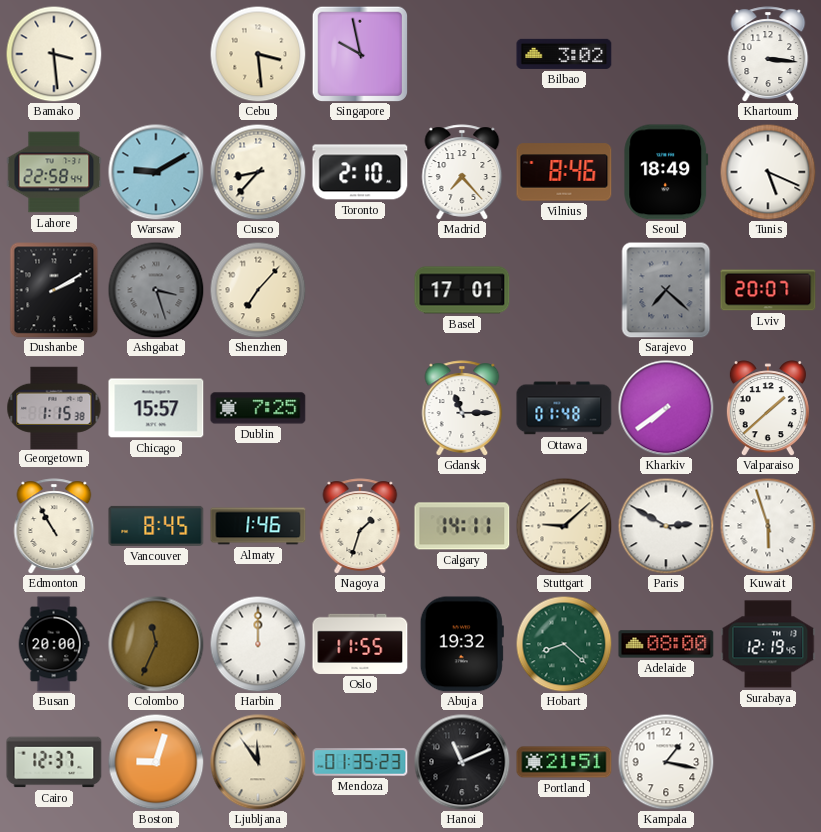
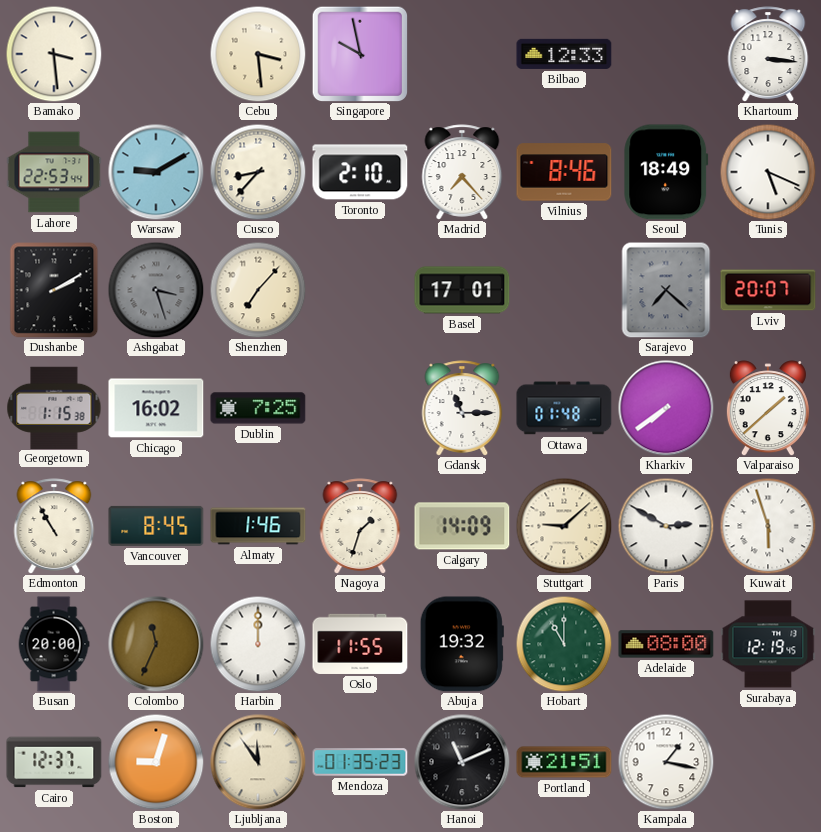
Bilbao: 3:02 -> 12:33
Lahore: 22:58 -> 22:53
Chicago: 15:57 -> 16:02
Calgary: 14:11 -> 14:09
Hobart: 8:22 -> 11:00
